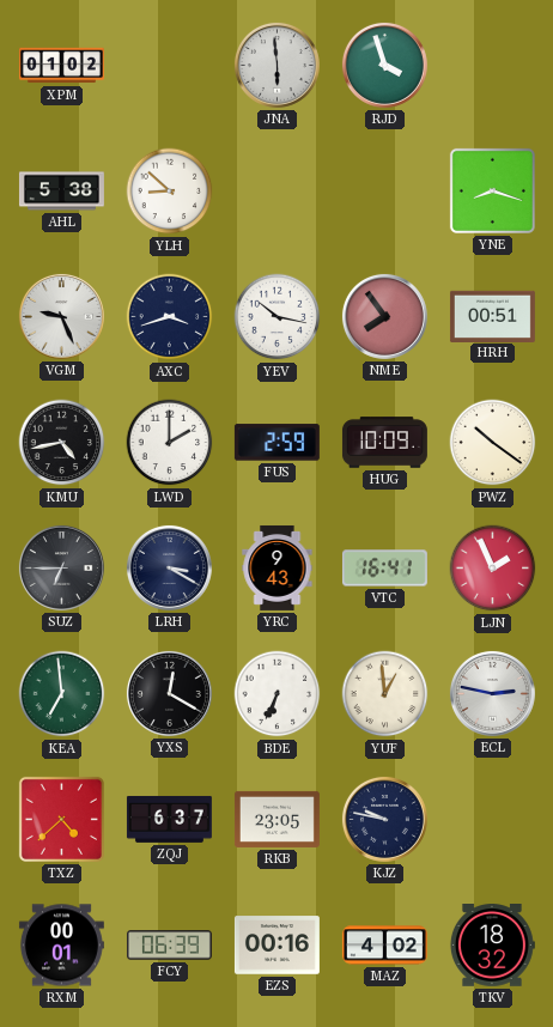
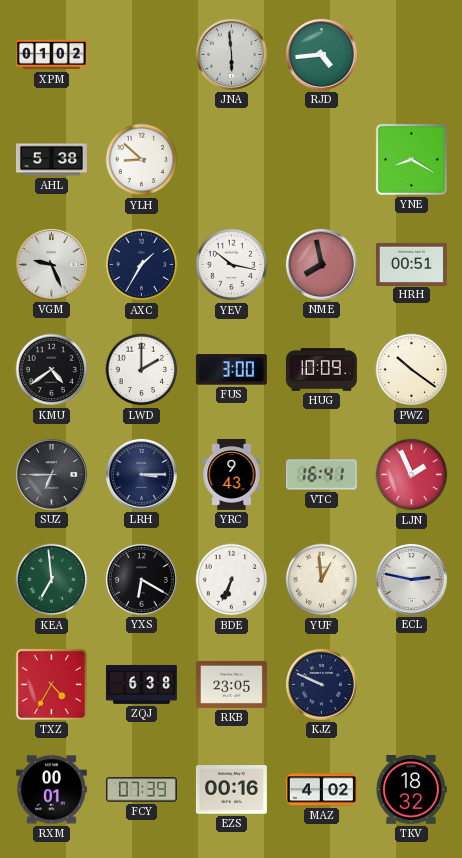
RJD: 3:57 -> 4:44
YNE: 8:18 -> 8:20
AXC: 3:42 -> 1:35
NME: 7:54 -> 7:58
KMU: 4:43 -> 4:39
FUS: 2:59 -> 3:00
LRH: 3:20 -> 3:15
YXS: 12:20 -> 6:20
TXZ: 4:38 -> 4:35
ZQJ: 6:37 -> 6:38
KJZ: 9:47 -> 9:49
FCY: 06:39 -> 07:39
